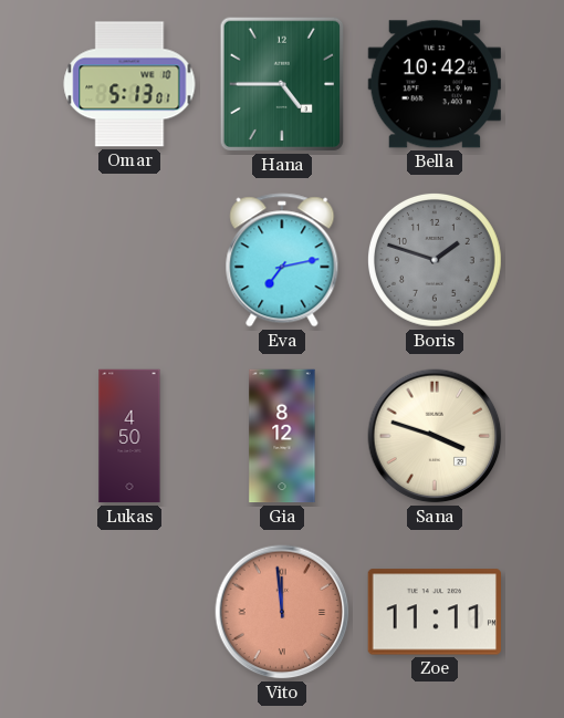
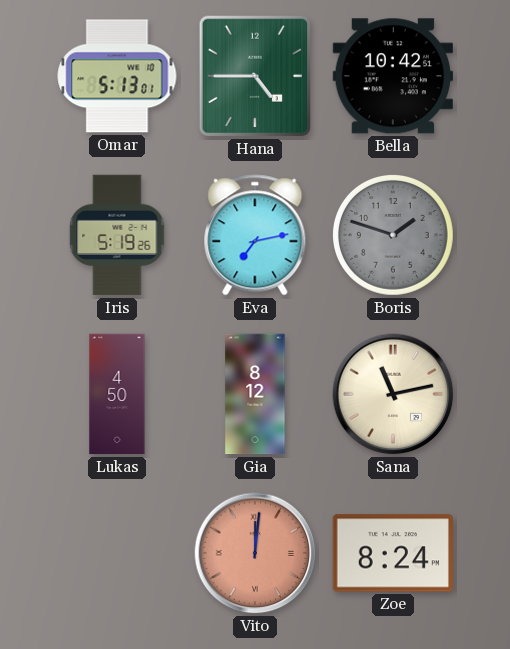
Iris: none -> 5:19
Sana: 3:48 -> 11:13
Vito: 11:59 -> 12:01
Zoe: 11:11 -> 8:24
